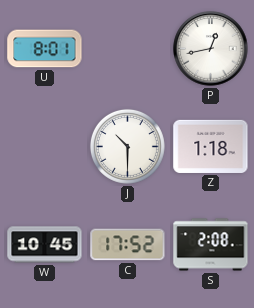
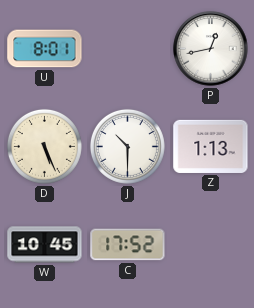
D: none -> 5:26
Z: 1:18 -> 1:13
S: 2:08 -> none
